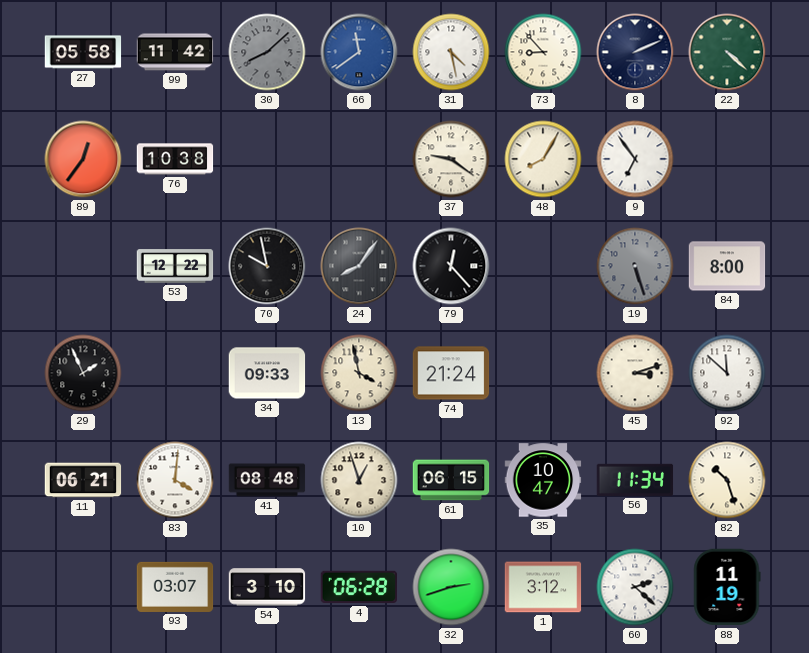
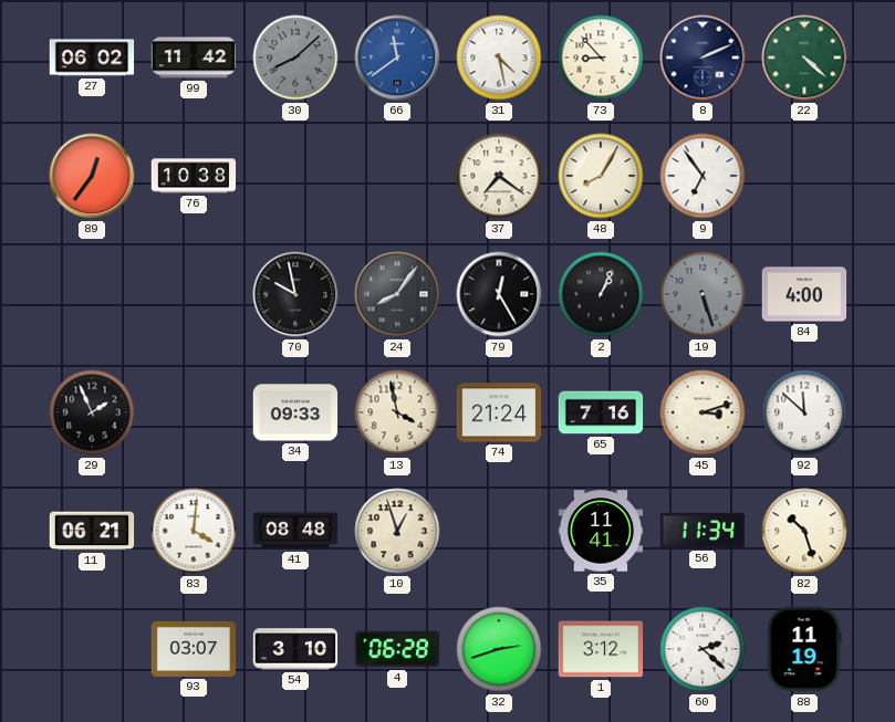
27: 05:58 -> 06:02
37: 9:21 -> 7:21
53: 12:22 -> none
79: 12:23 -> 12:25
2: none -> 1:04
84: 8:00 -> 4:00
65: none -> 7:16
61: 06:15 -> none
35: 10:47 -> 11:41
